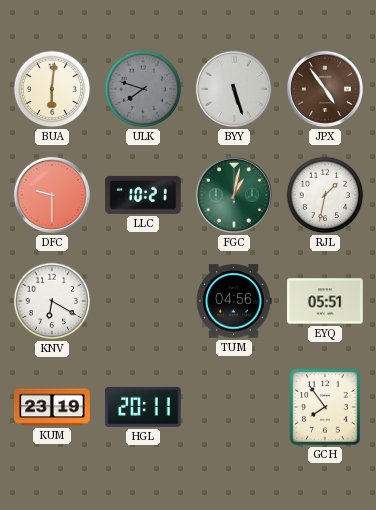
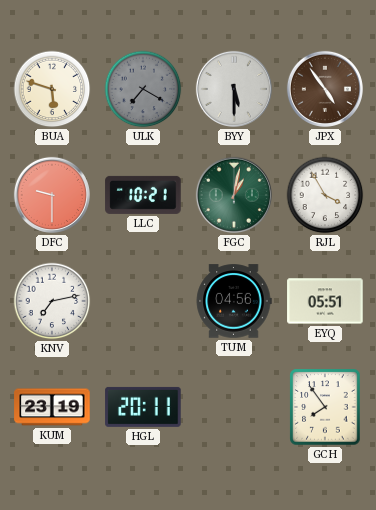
BUA: 6:01 -> 5:48
ULK: 7:48 -> 7:20
BYY: 5:27 -> 5:30
RJL: 1:32 -> 3:55
KNV: 6:20 -> 7:13
